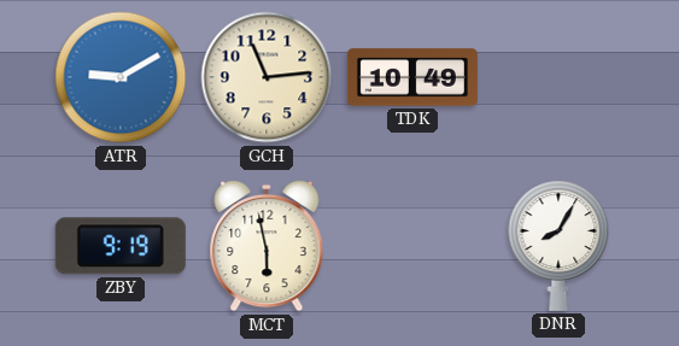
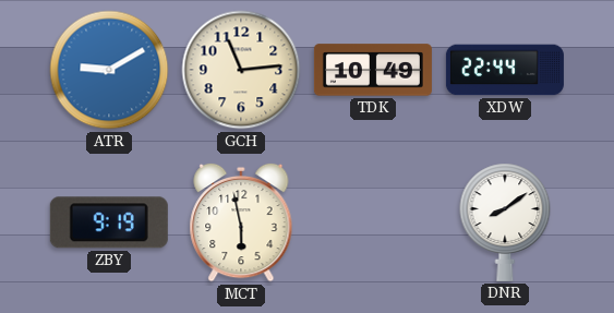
XDW: none -> 22:44
DNR: 8:05 -> 8:09
